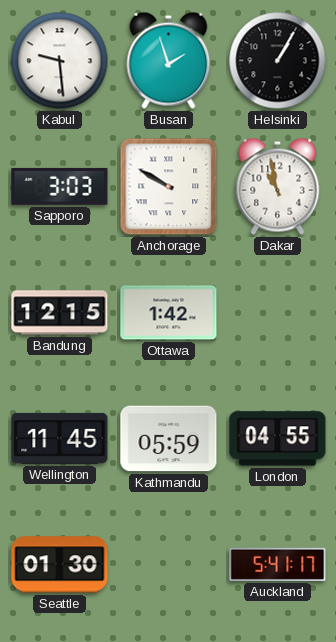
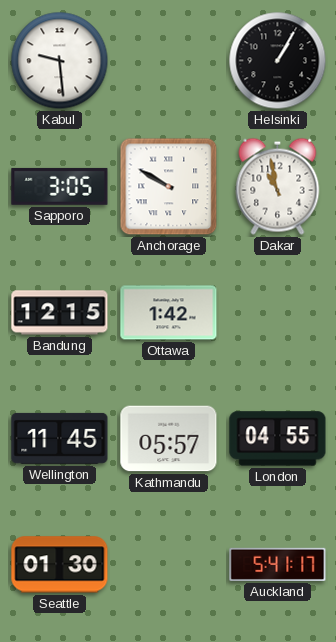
Busan: 1:57 -> none
Sapporo: 3:03 -> 3:05
Kathmandu: 05:59 -> 05:57
